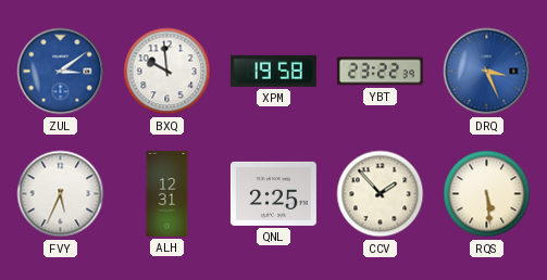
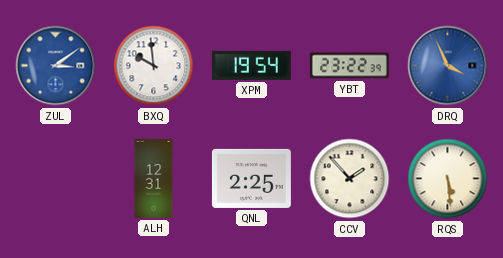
XPM: 19:58 -> 19:54
DRQ: 3:26 -> 3:56
FVY: 5:34 -> none
